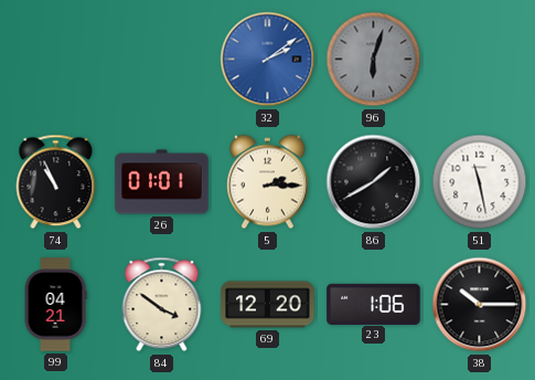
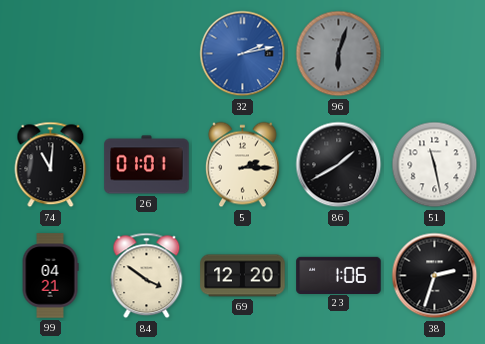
32: 2:09 -> 2:13
74: 10:56 -> 11:01
38: 10:15 -> 2:33
